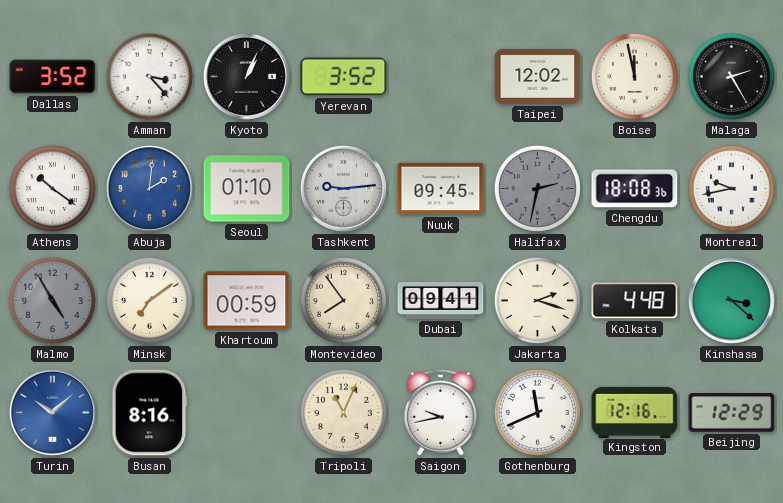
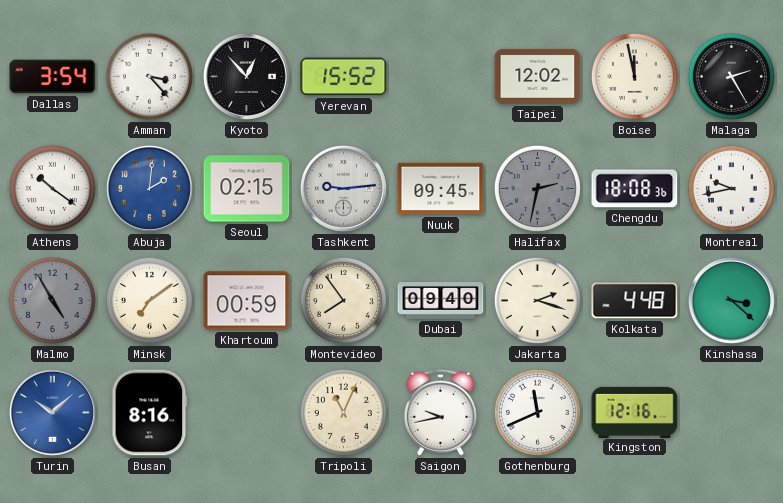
Dallas: 3:52 -> 3:54
Kyoto: 1:04 -> 12:53
Yerevan: 3:52 -> 15:52
Seoul: 01:10 -> 02:15
Dubai: 09:41 -> 09:40
Beijing: 12:29 -> none
